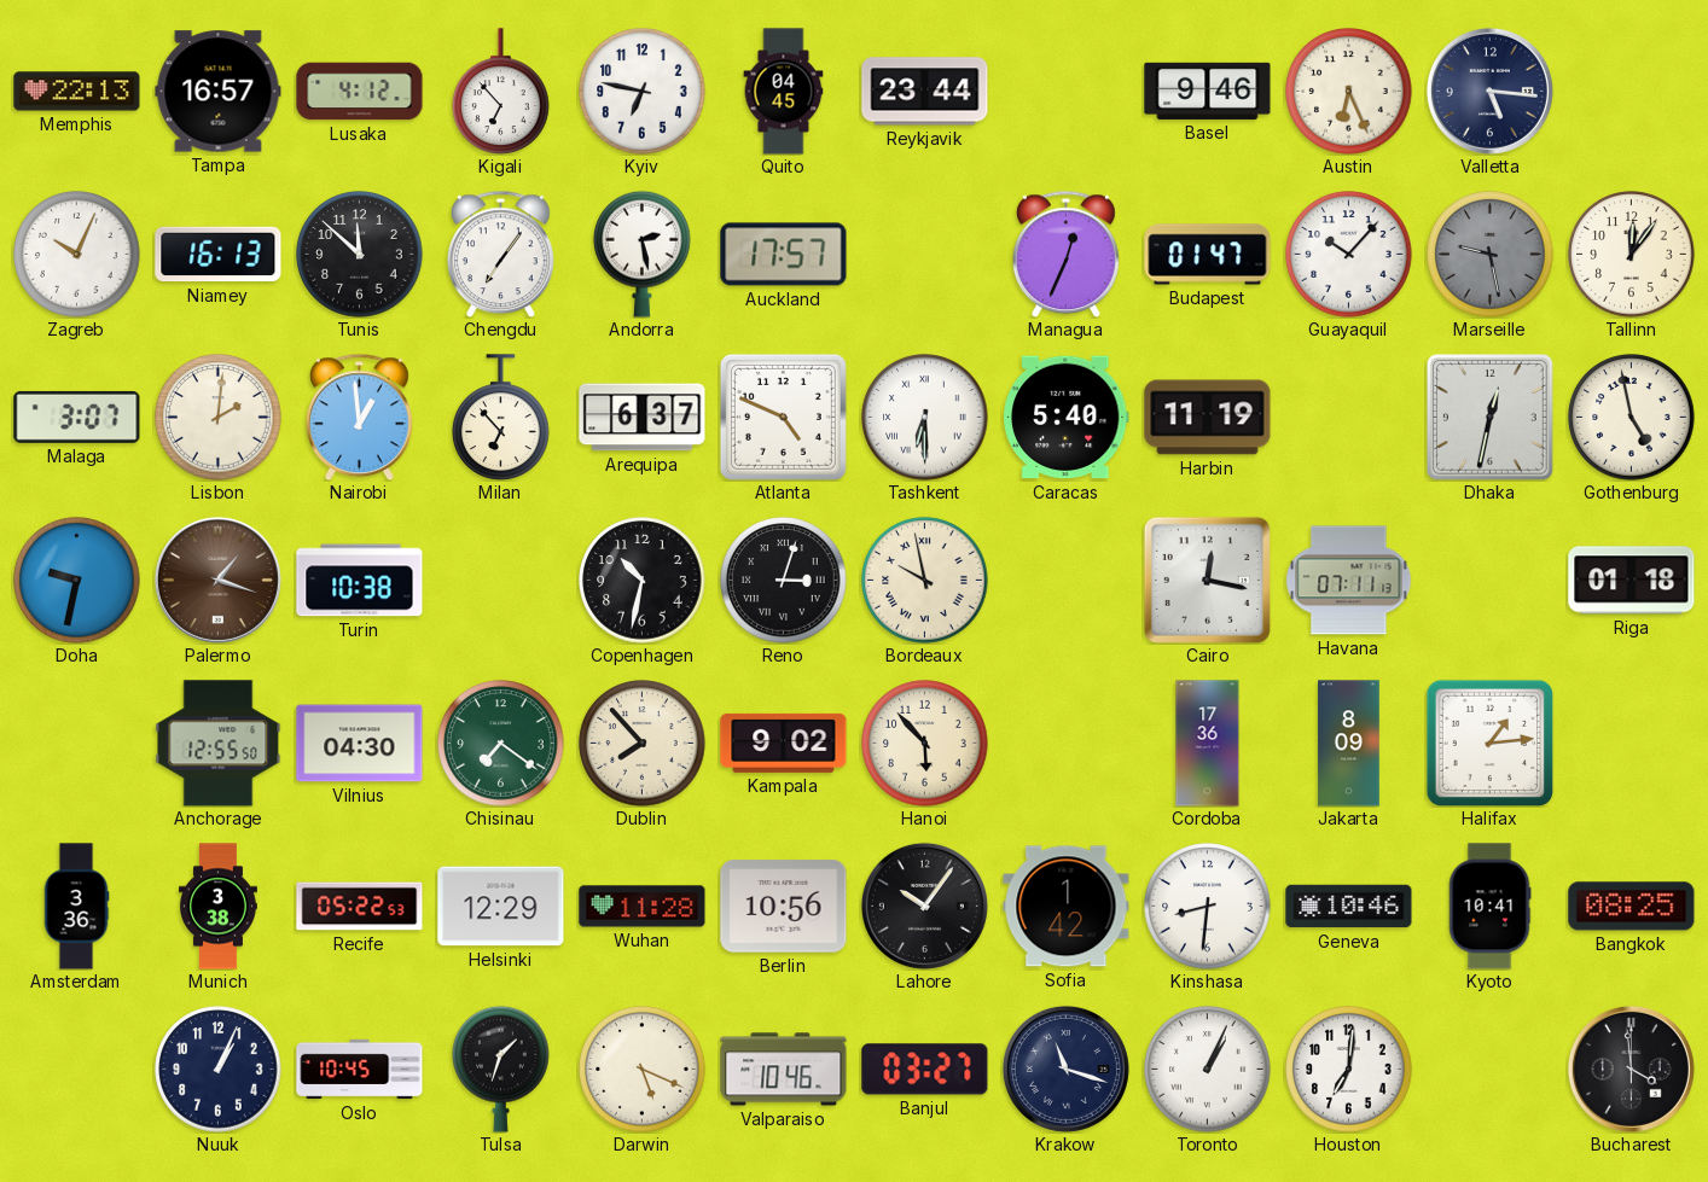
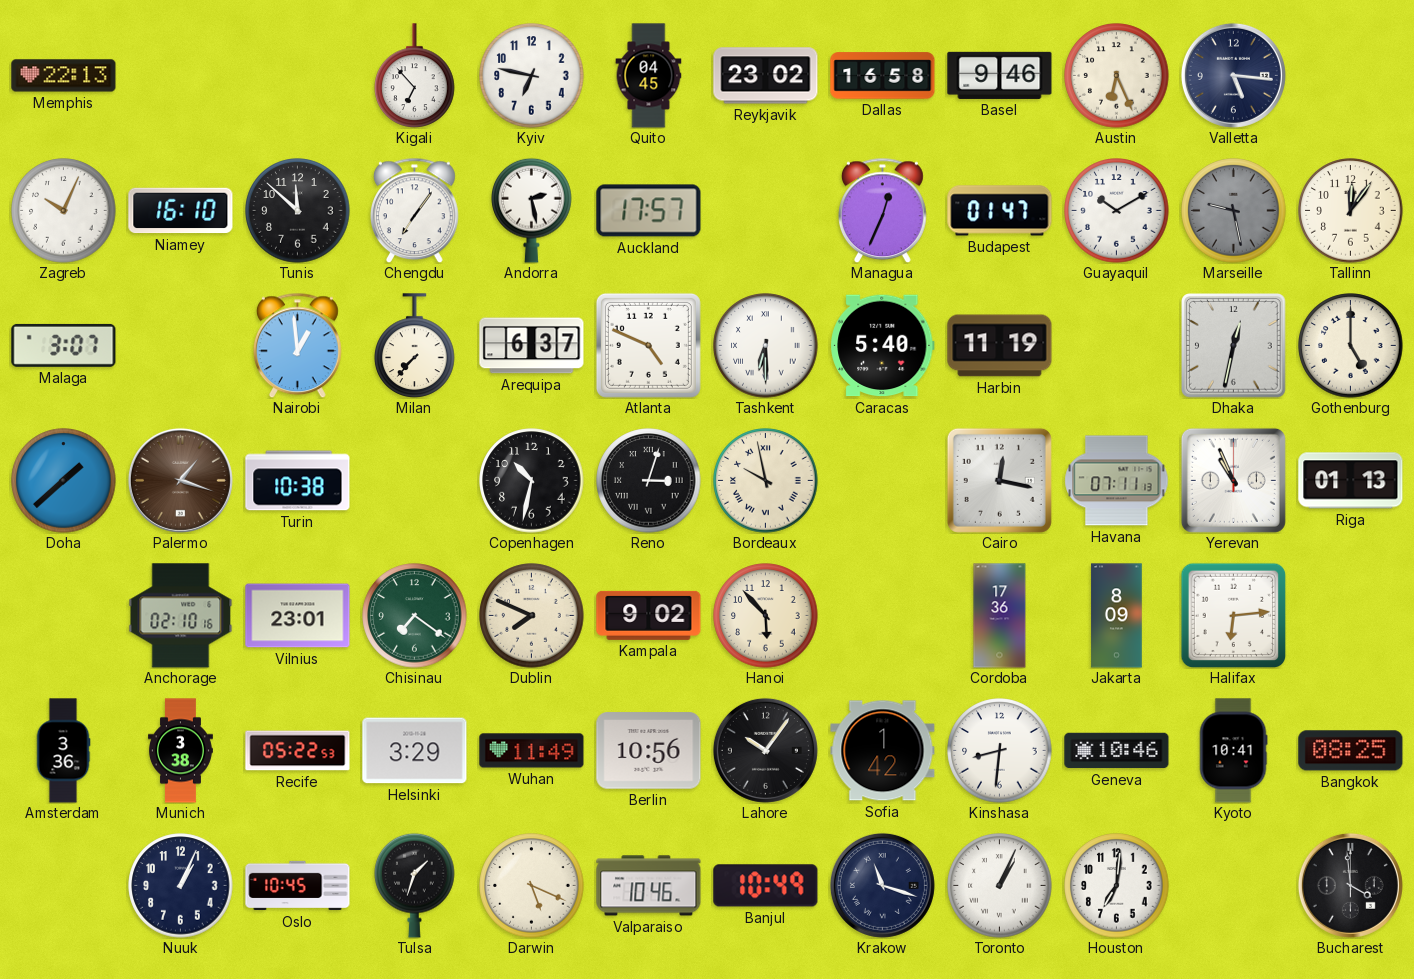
Tampa: 16:57 -> none
Lusaka: 4:12 -> none
Reykjavik: 23:44 -> 23:02
Dallas: none -> 16:58
Niamey: 16:13 -> 16:10
Guayaquil: 10:07 -> 10:10
Lisbon: 2:01 -> none
Milan: 6:53 -> 7:37
Gothenburg: 4:58 -> 5:00
Doha: 9:32 -> 1:38
Yerevan: none -> 10:56
Riga: 01:18 -> 01:13
Anchorage: 12:55 -> 02:10
Vilnius: 04:30 -> 23:01
Dublin: 7:53 -> 7:49
Halifax: 1:14 -> 6:14
Helsinki: 12:29 -> 3:29
Wuhan: 11:28 -> 11:49
Banjul: 03:27 -> 10:49
